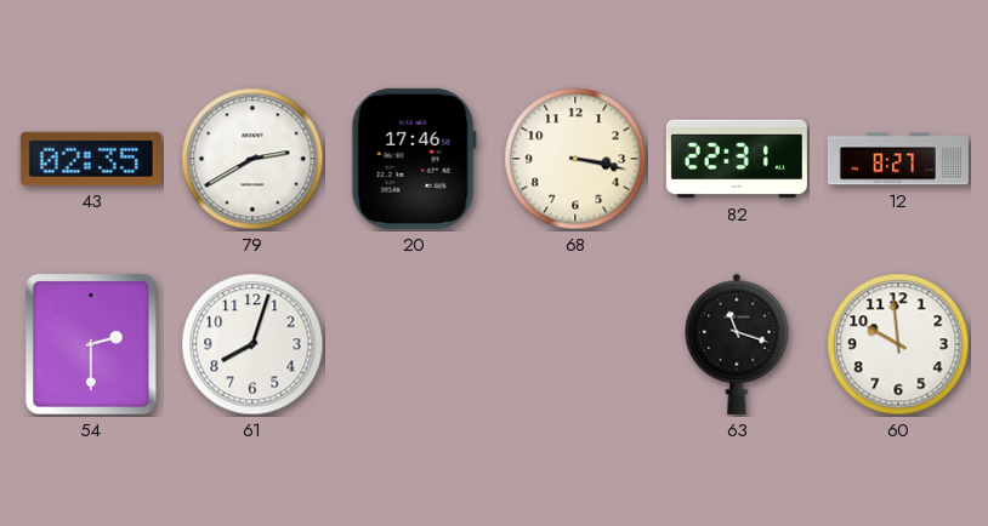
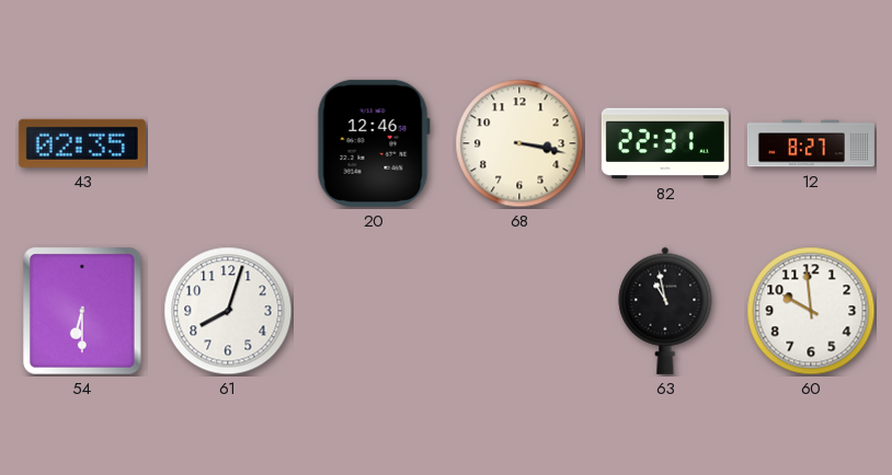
79: 2:40 -> none
20: 17:46 -> 12:46
54: 2:30 -> 6:30
63: 11:18 -> 10:58
